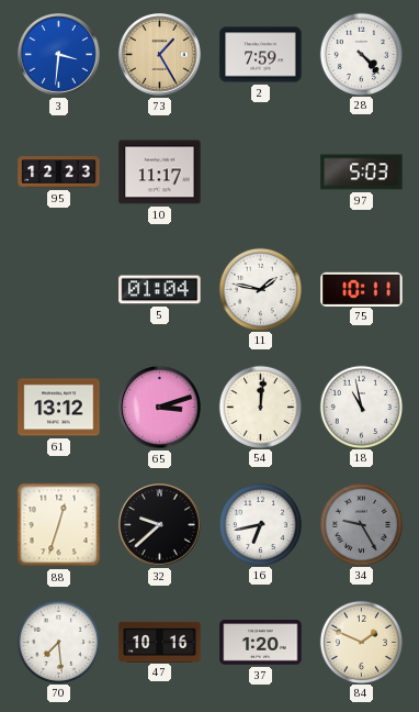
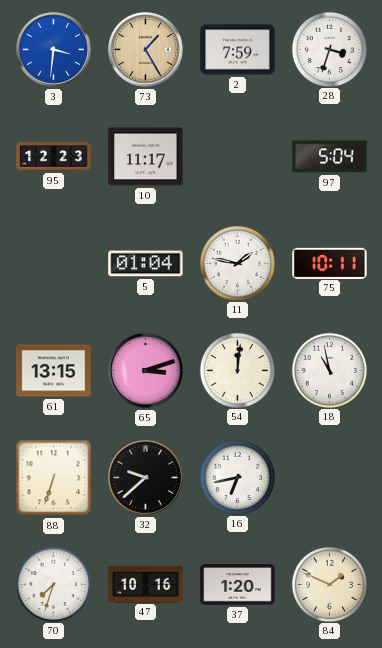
28: 4:23 -> 3:33
97: 5:03 -> 5:04
61: 13:12 -> 13:15
88: 12:33 -> 6:33
34: 9:25 -> none
70: 7:29 -> 7:33
